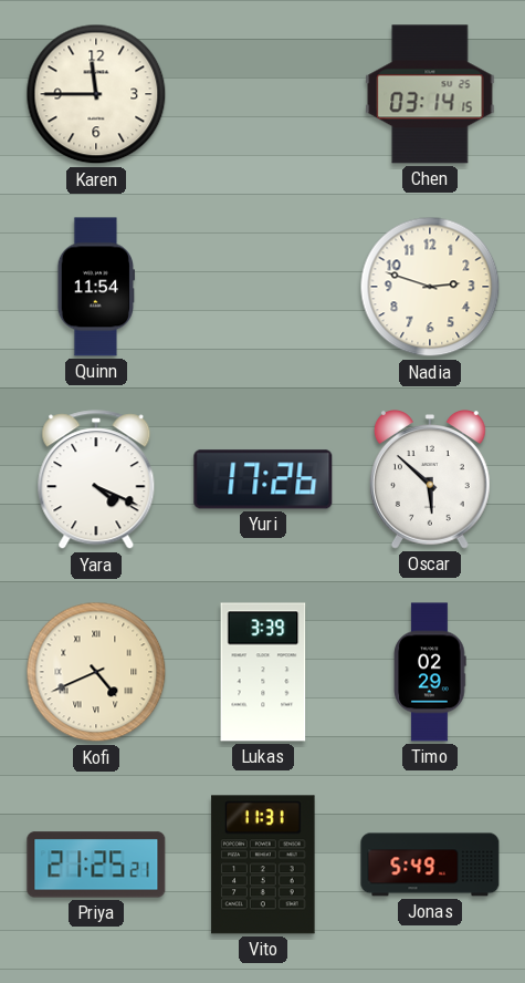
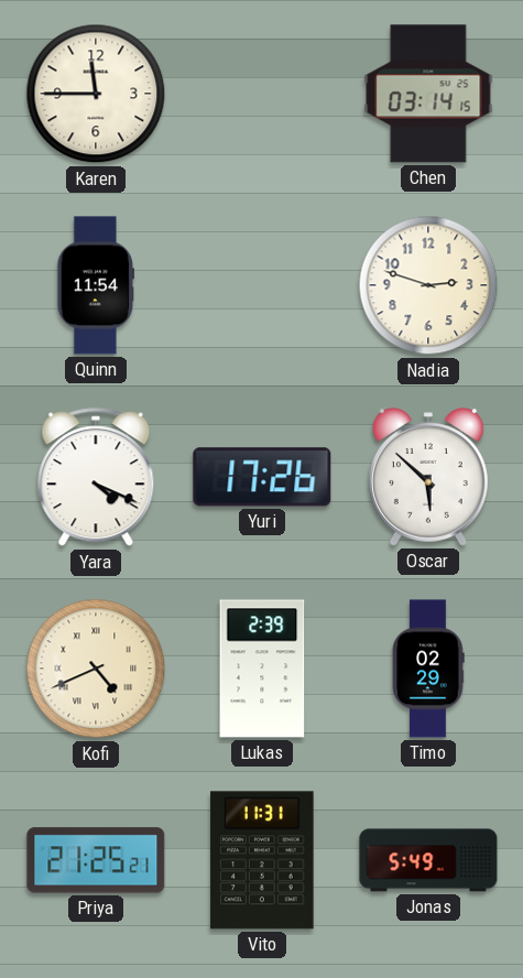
Lukas: 3:39 -> 2:39
